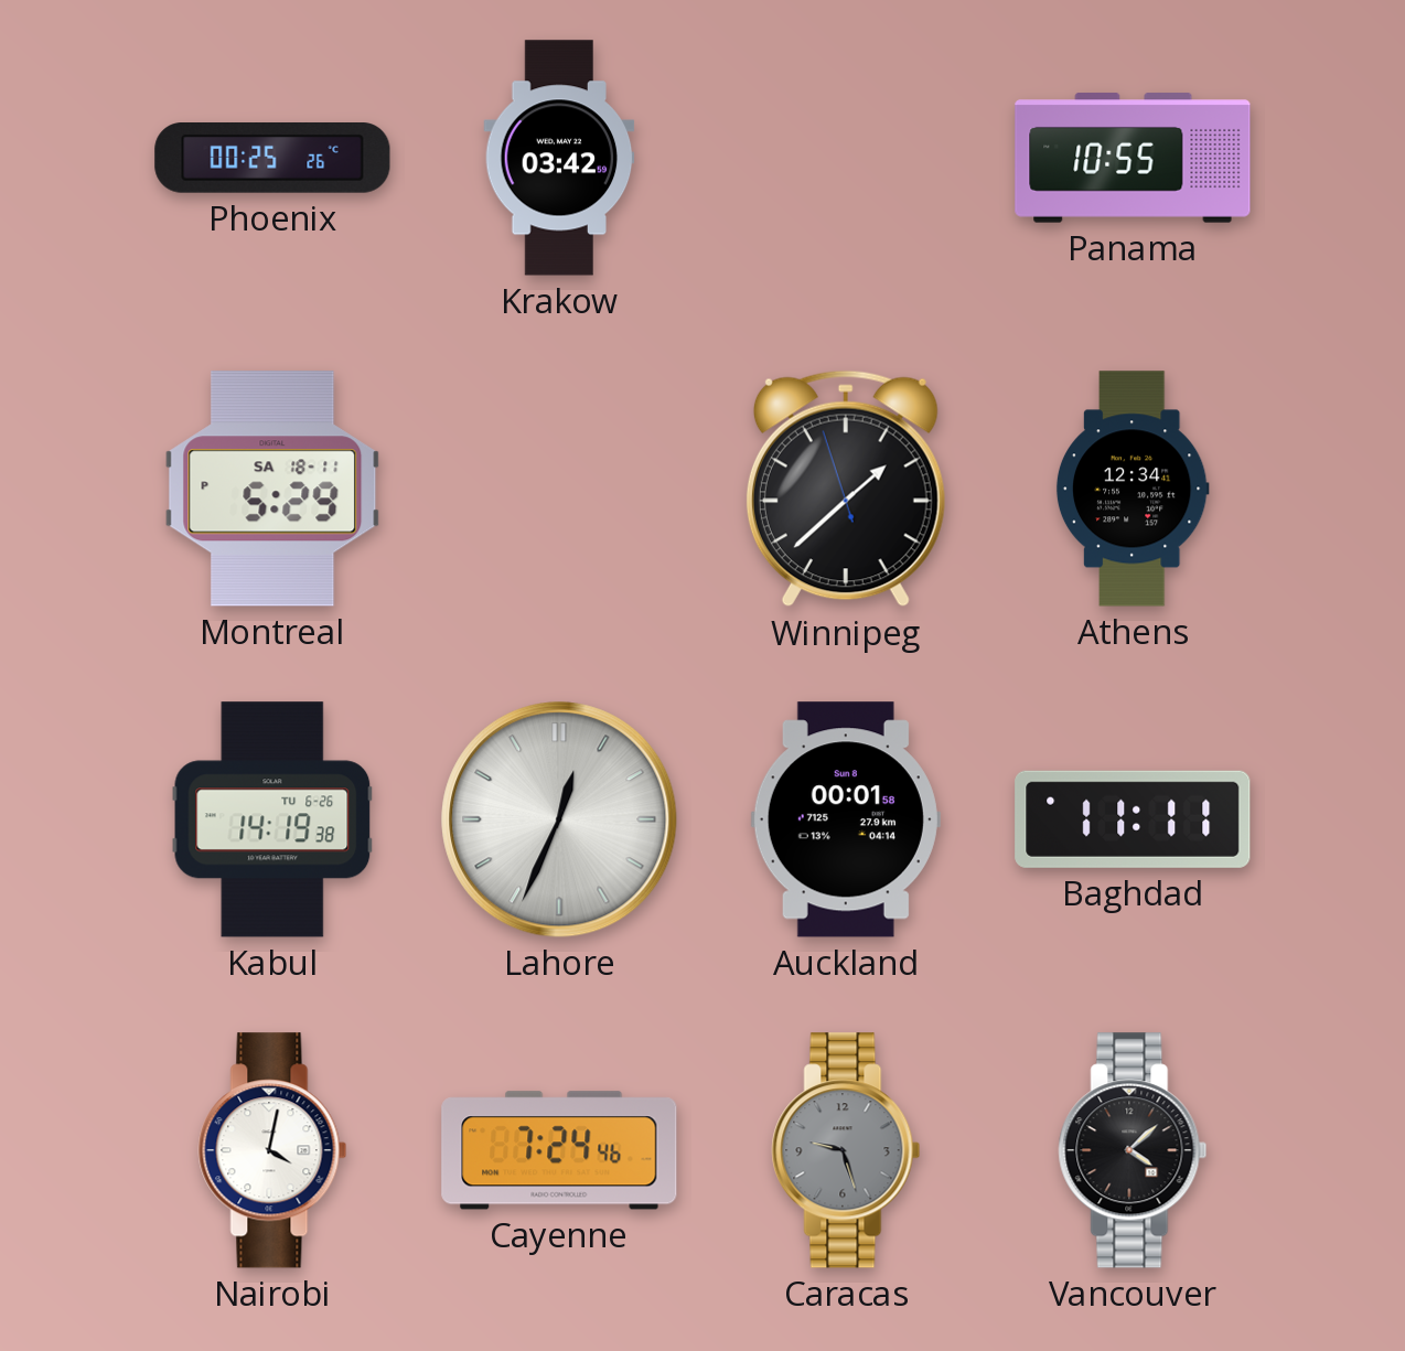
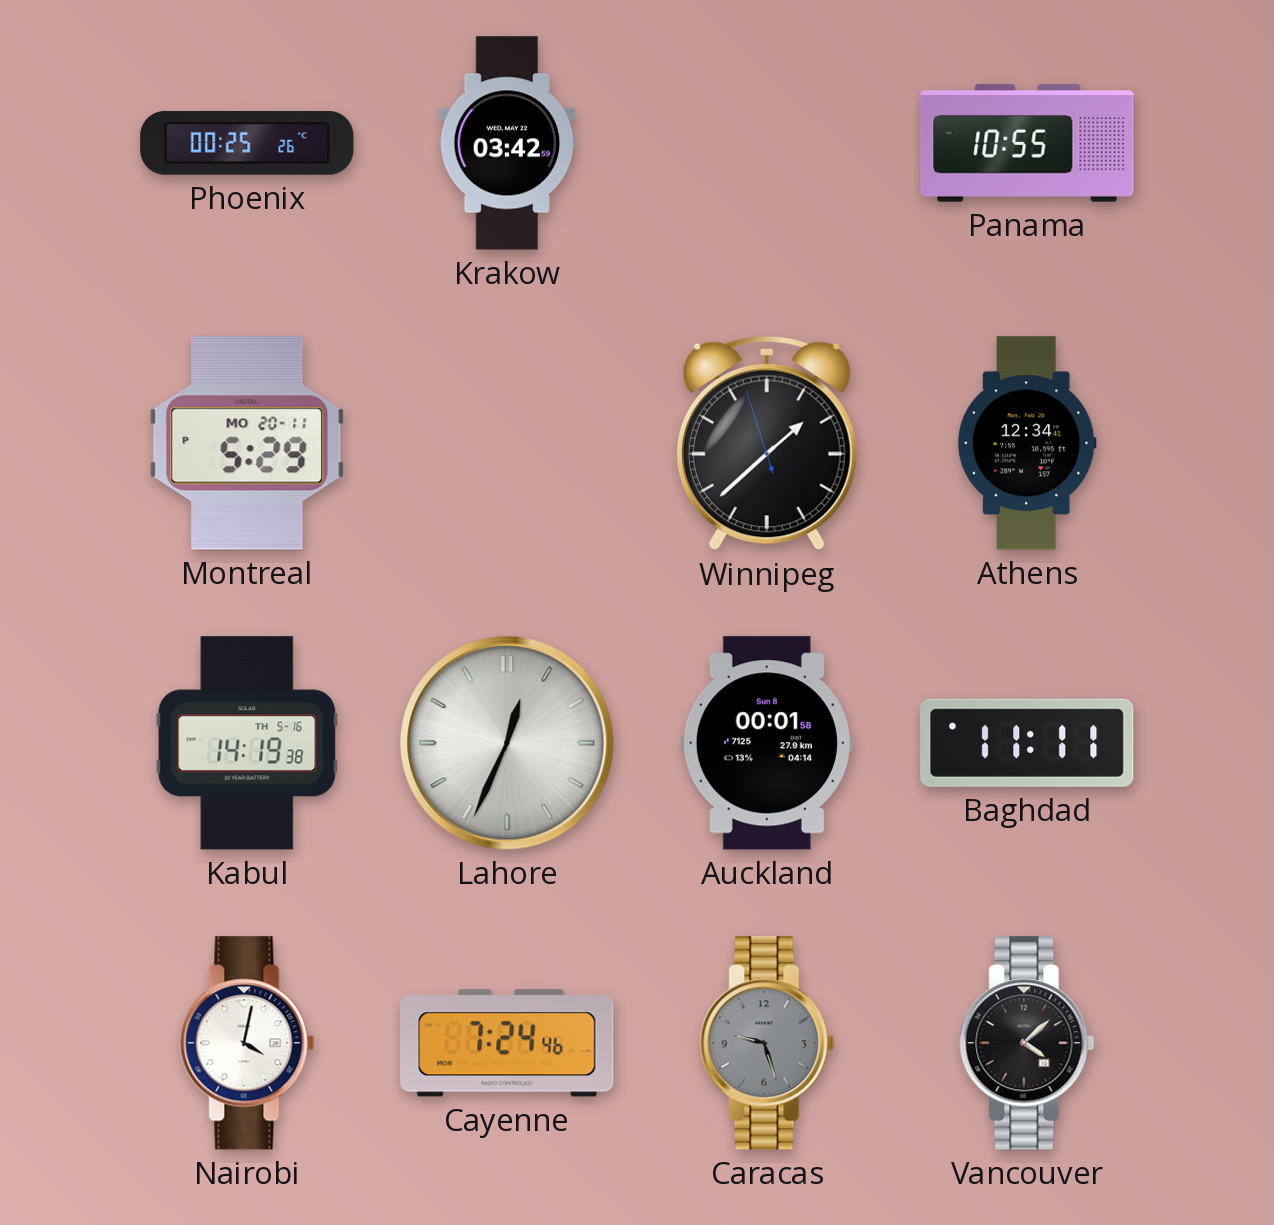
Montreal date: SA 18-11 -> MO 20-11
Kabul date: TU 6-26 -> TH 5-16
